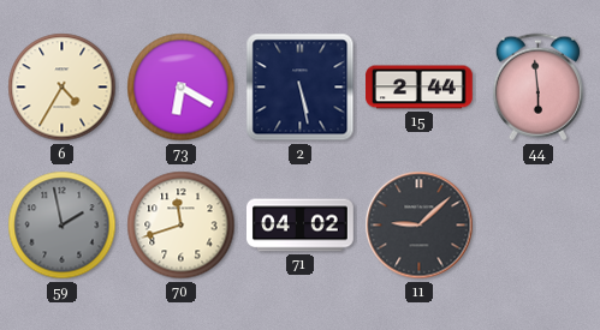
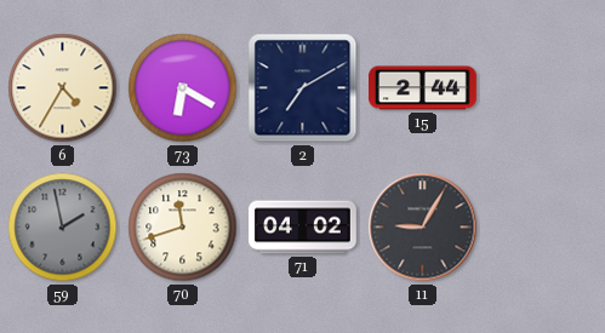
2: 5:28 -> 7:10
44: 5:59 -> none
11: 9:08 -> 9:05
